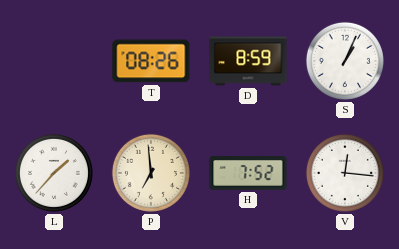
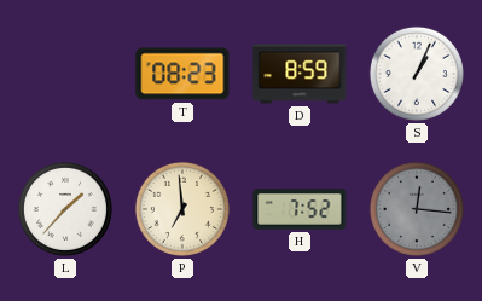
T: 08:26 -> 08:23
V dial: white -> grey
